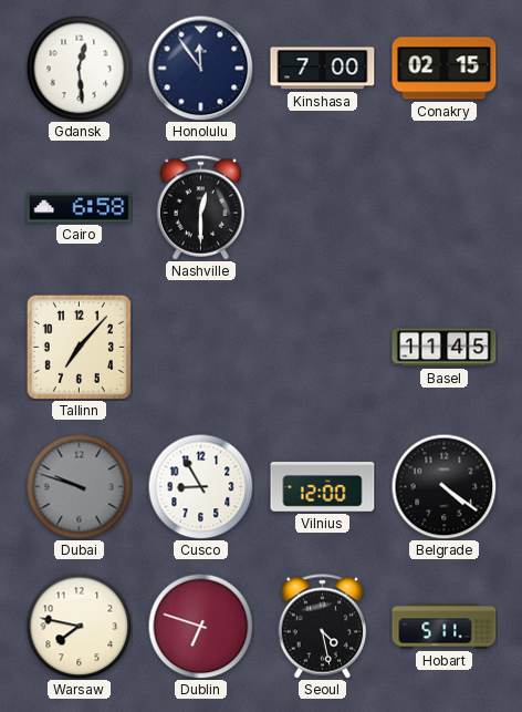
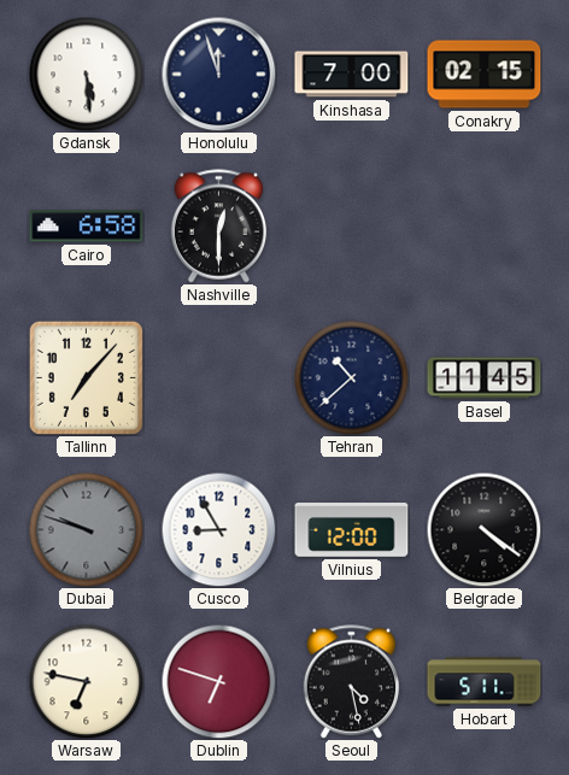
Gdansk: 12:29 -> 5:29
Honolulu: 11:54 -> 11:57
Tehran: none -> 10:38
Warsaw: 7:47 -> 6:47
